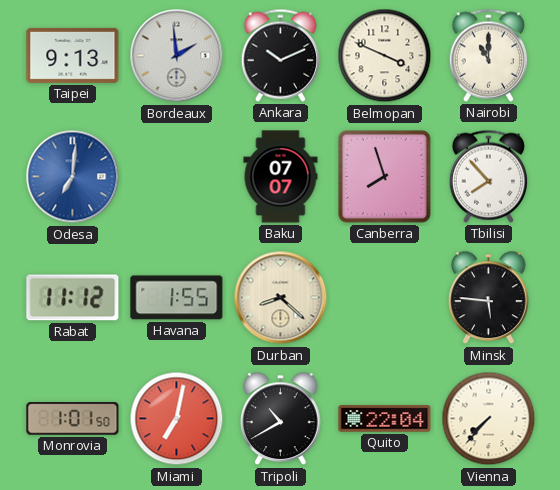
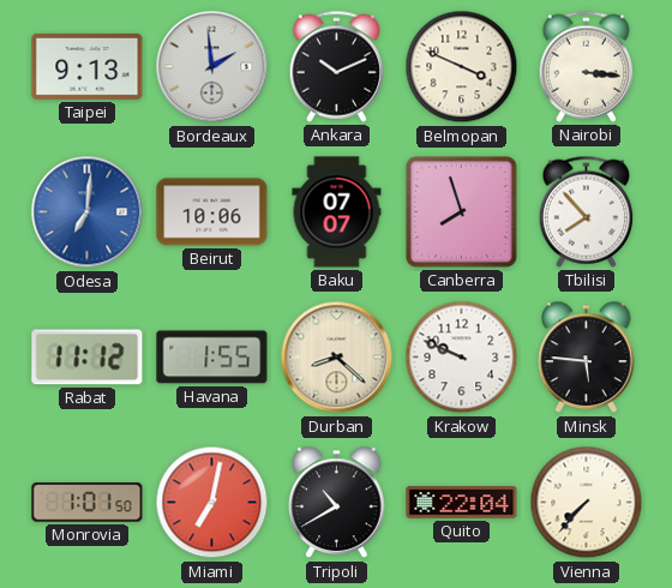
Nairobi: 11:00 -> 3:16
Beirut: none -> 10:06
Krakow: none -> 9:49
